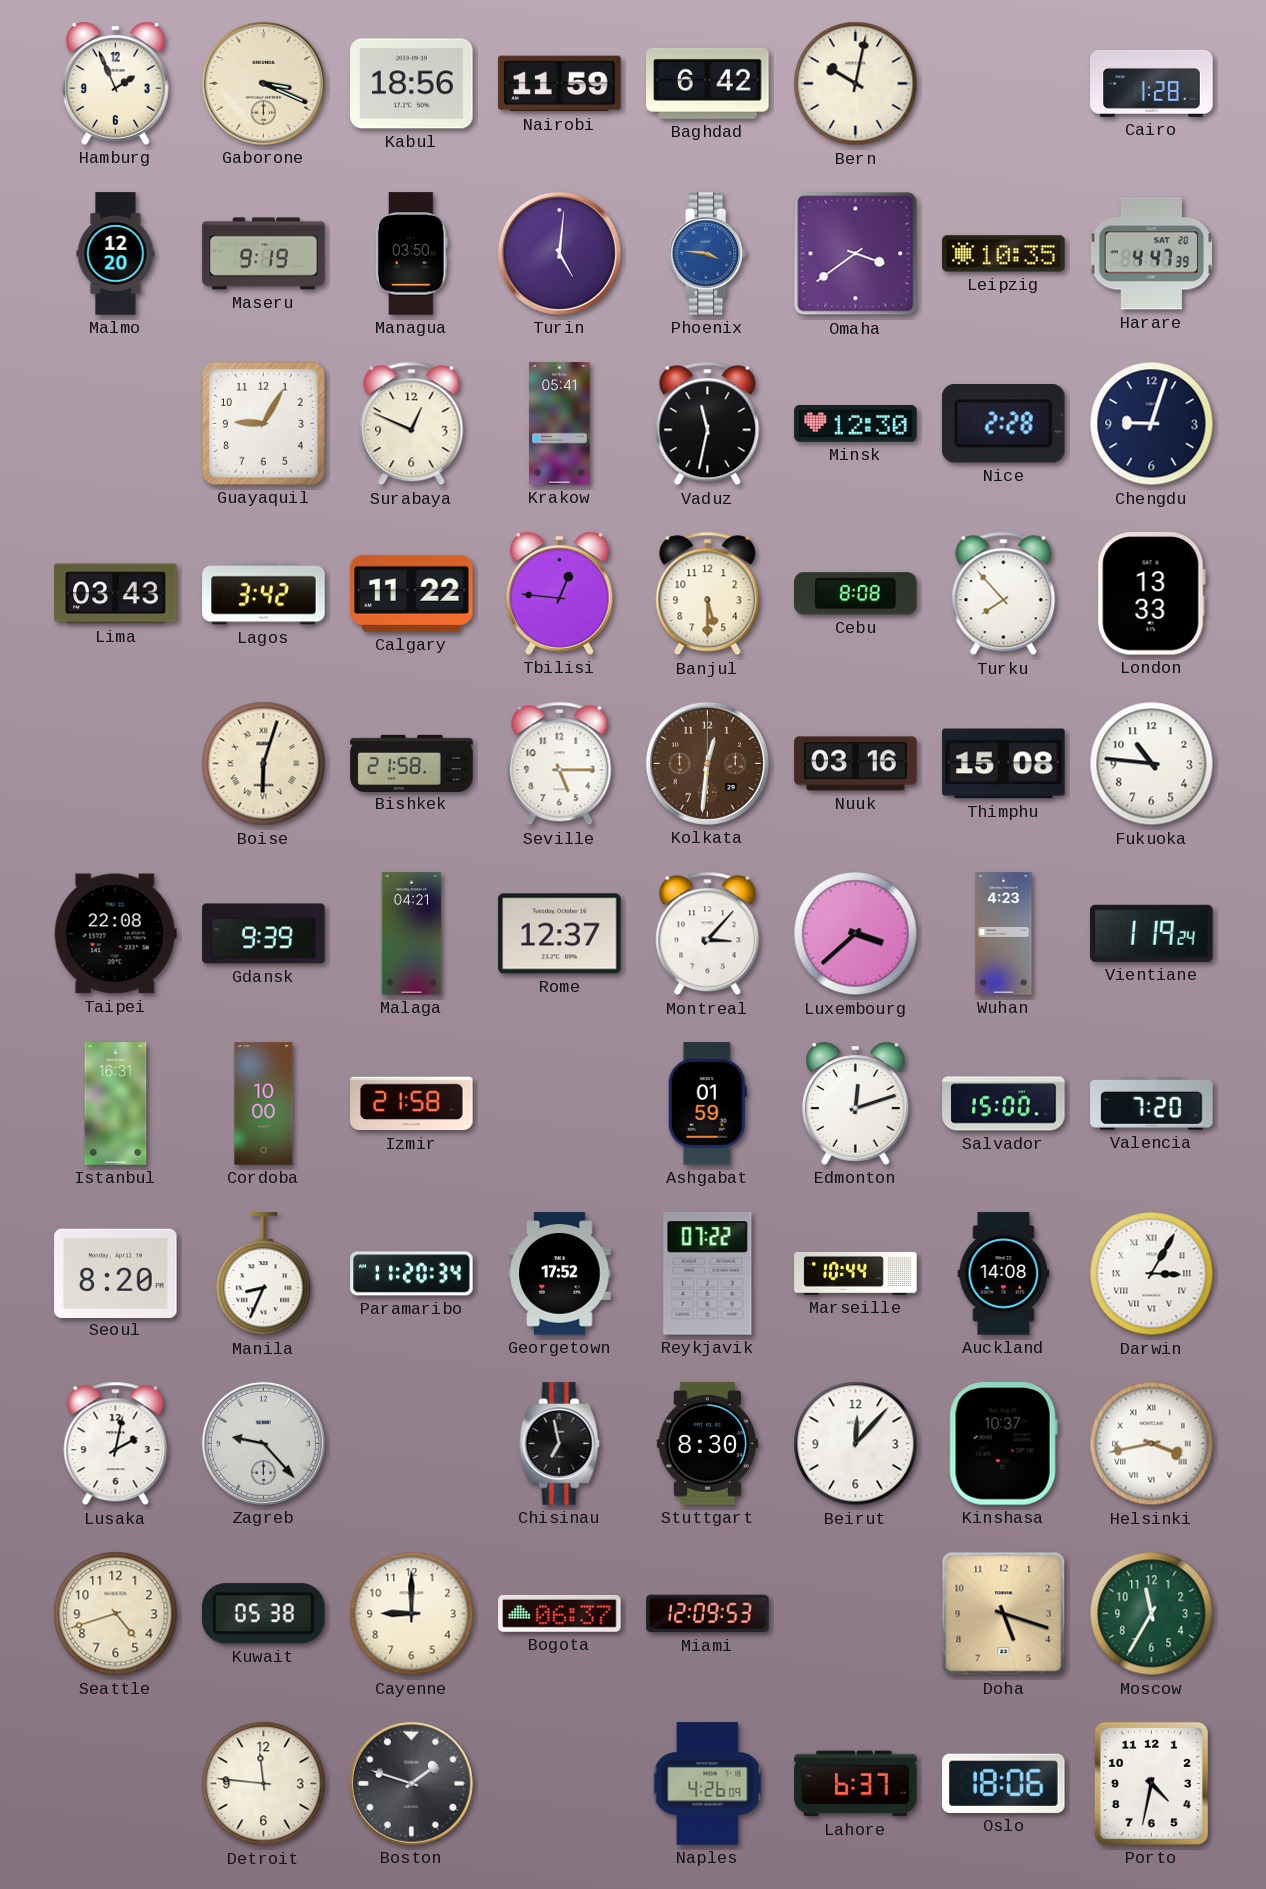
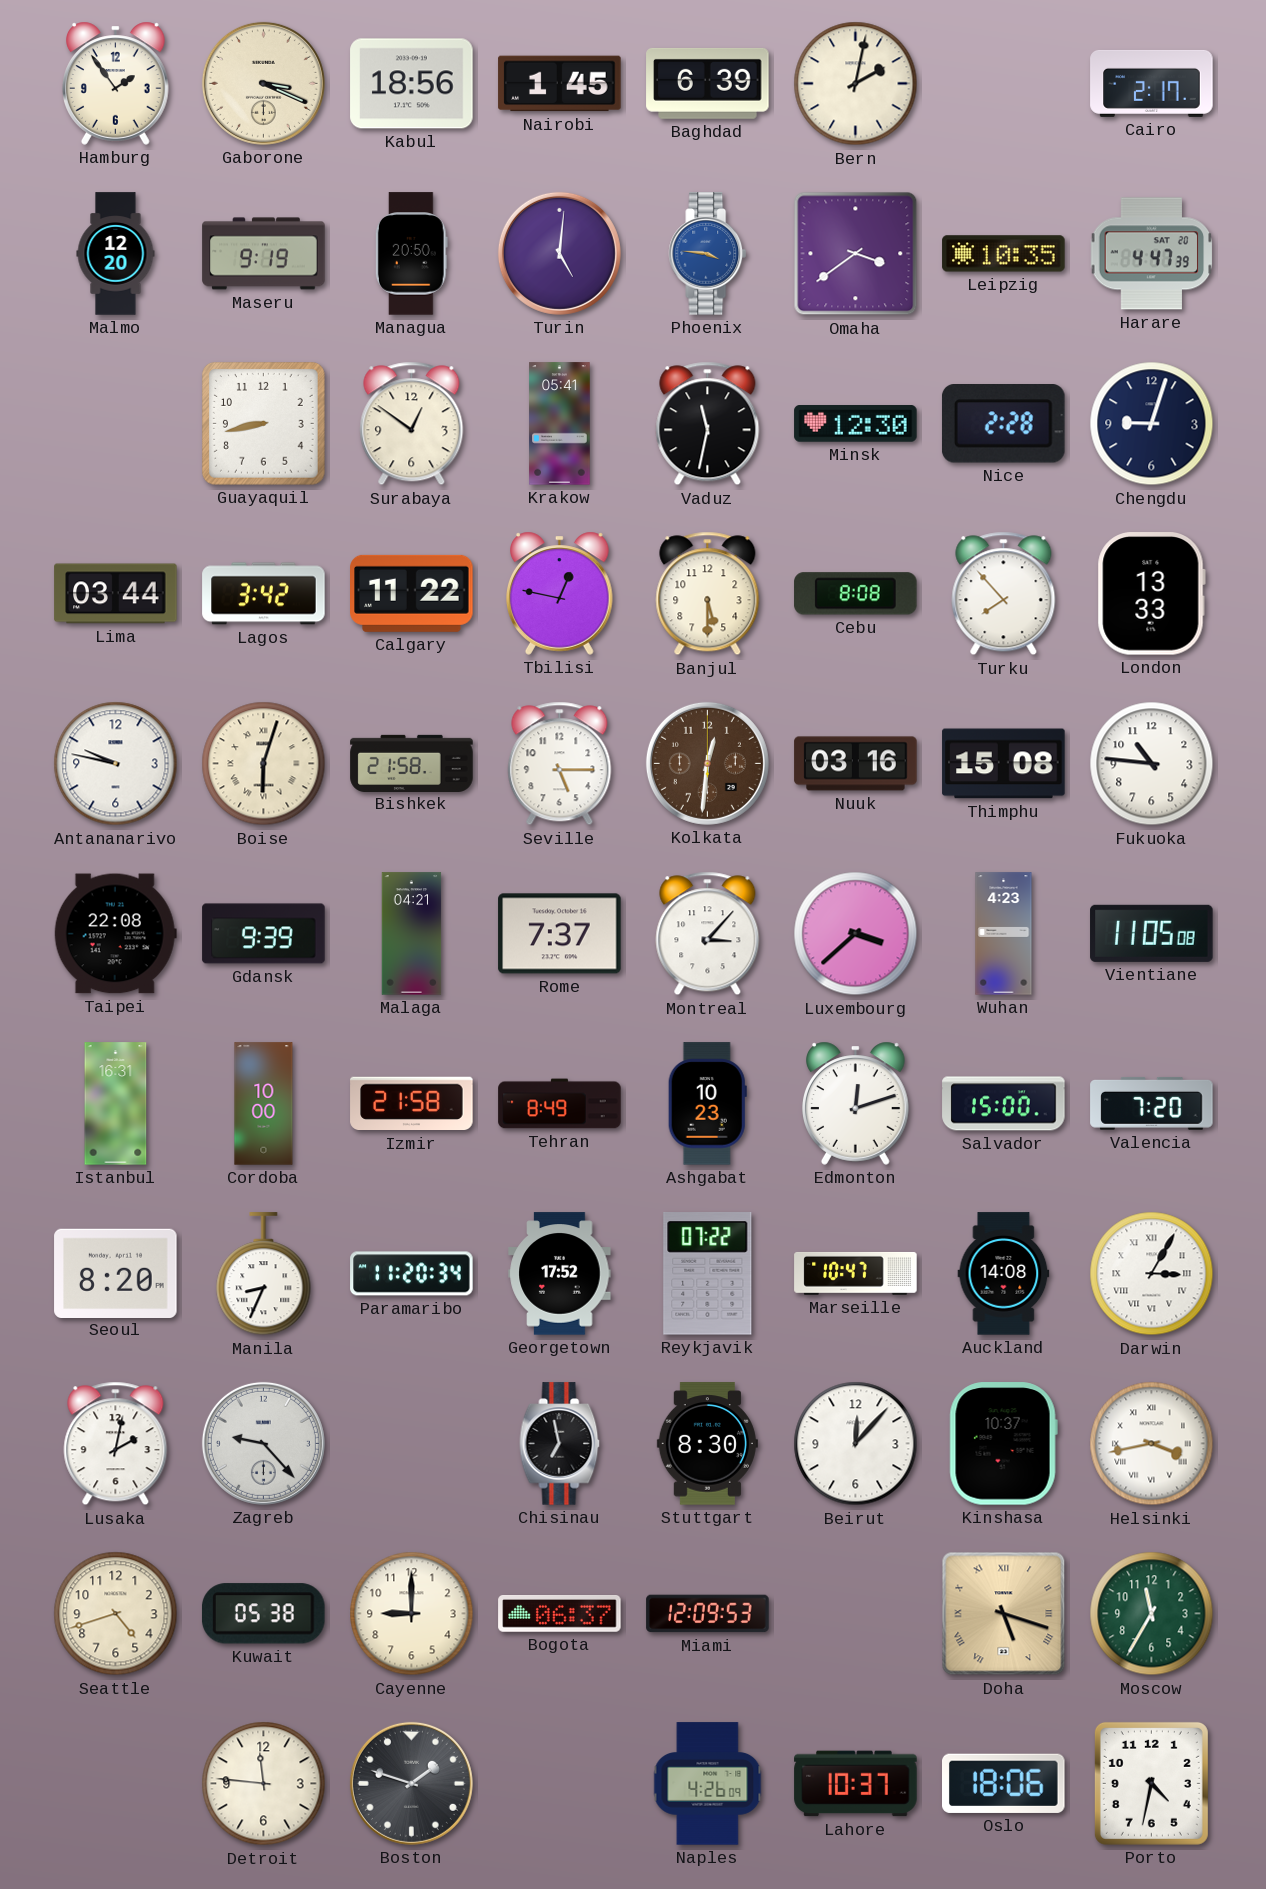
Hamburg: 1:56 -> 1:54
Nairobi: 11:59 -> 1:45
Baghdad: 6:42 -> 6:39
Bern: 10:02 -> 2:02
Cairo: 1:28 -> 2:17
Managua: 03:50 -> 20:50
Guayaquil: 9:05 -> 8:43
Surabaya: 12:49 -> 12:51
Lima: 03:43 -> 03:44
Tbilisi: 12:46 -> 12:47
Antananarivo: none -> 9:47
Rome: 12:37 -> 7:37
Vientiane: 1:19 -> 11:05
Tehran: none -> 8:49
Ashgabat: 01:59 -> 10:23
Marseille: 10:44 -> 10:47
Doha numerals: Arabic -> Roman
Lahore: 6:37 -> 10:37
